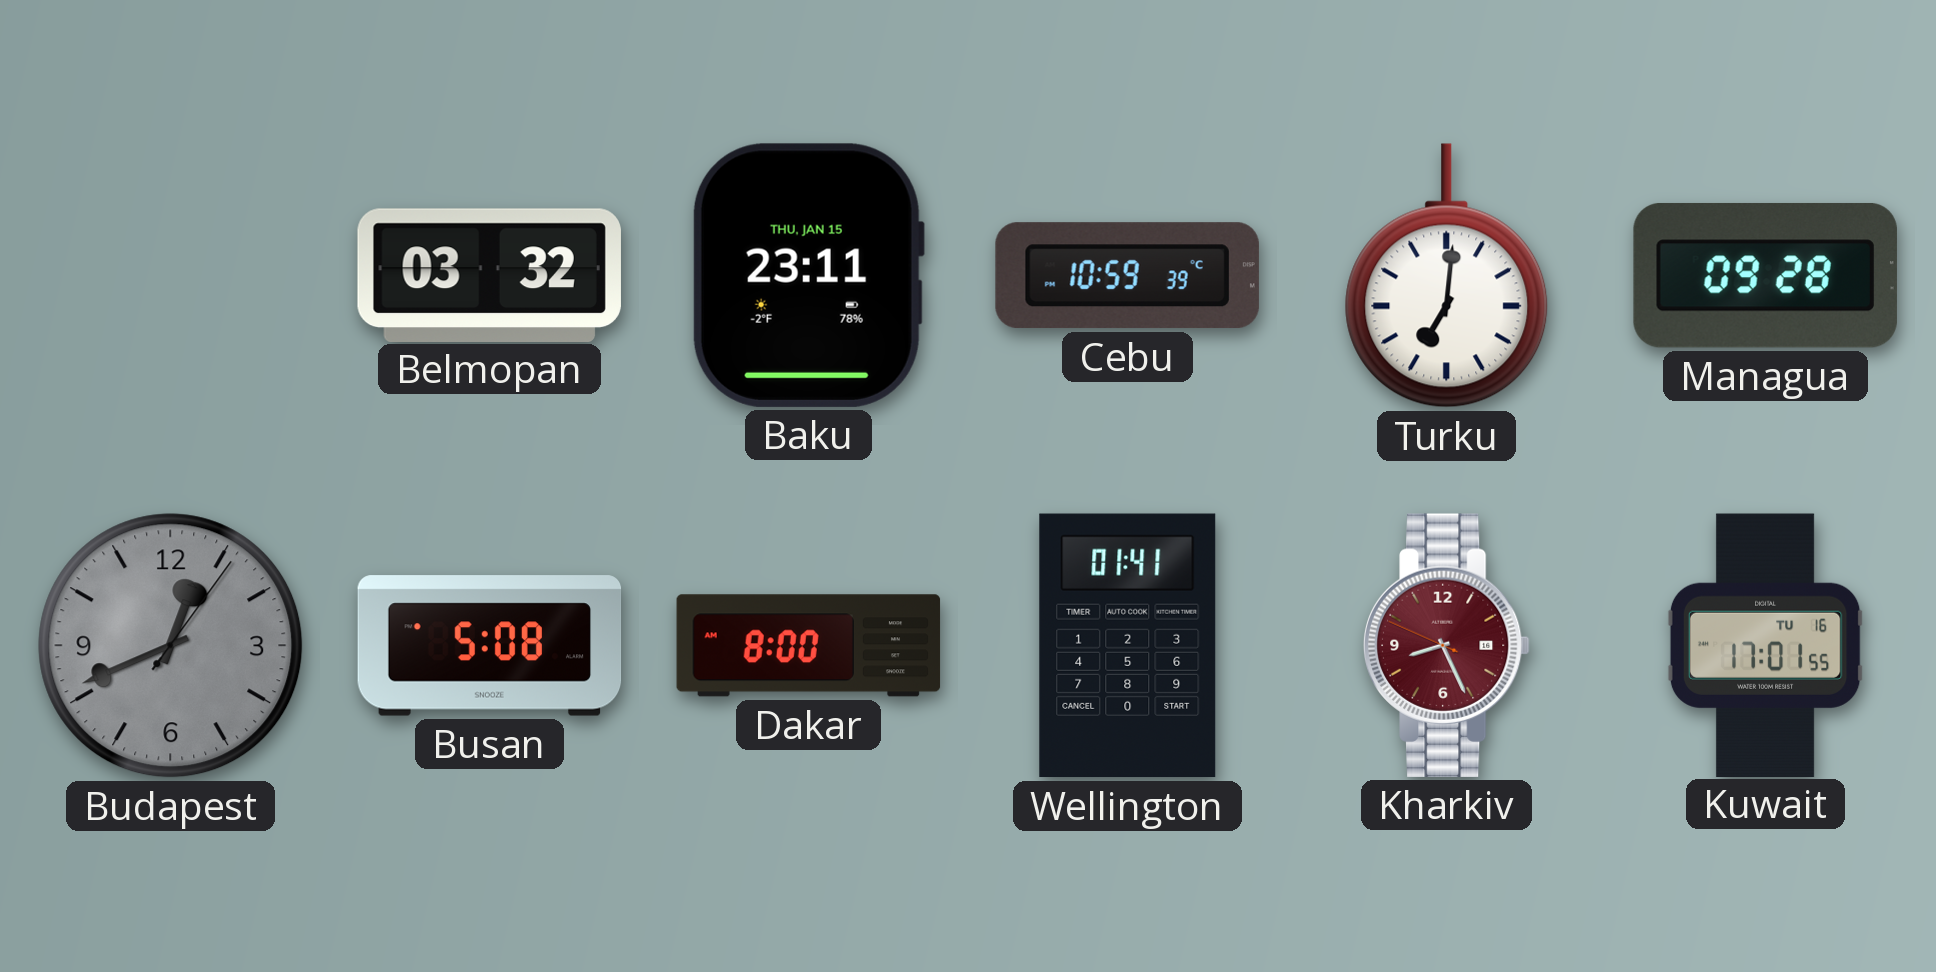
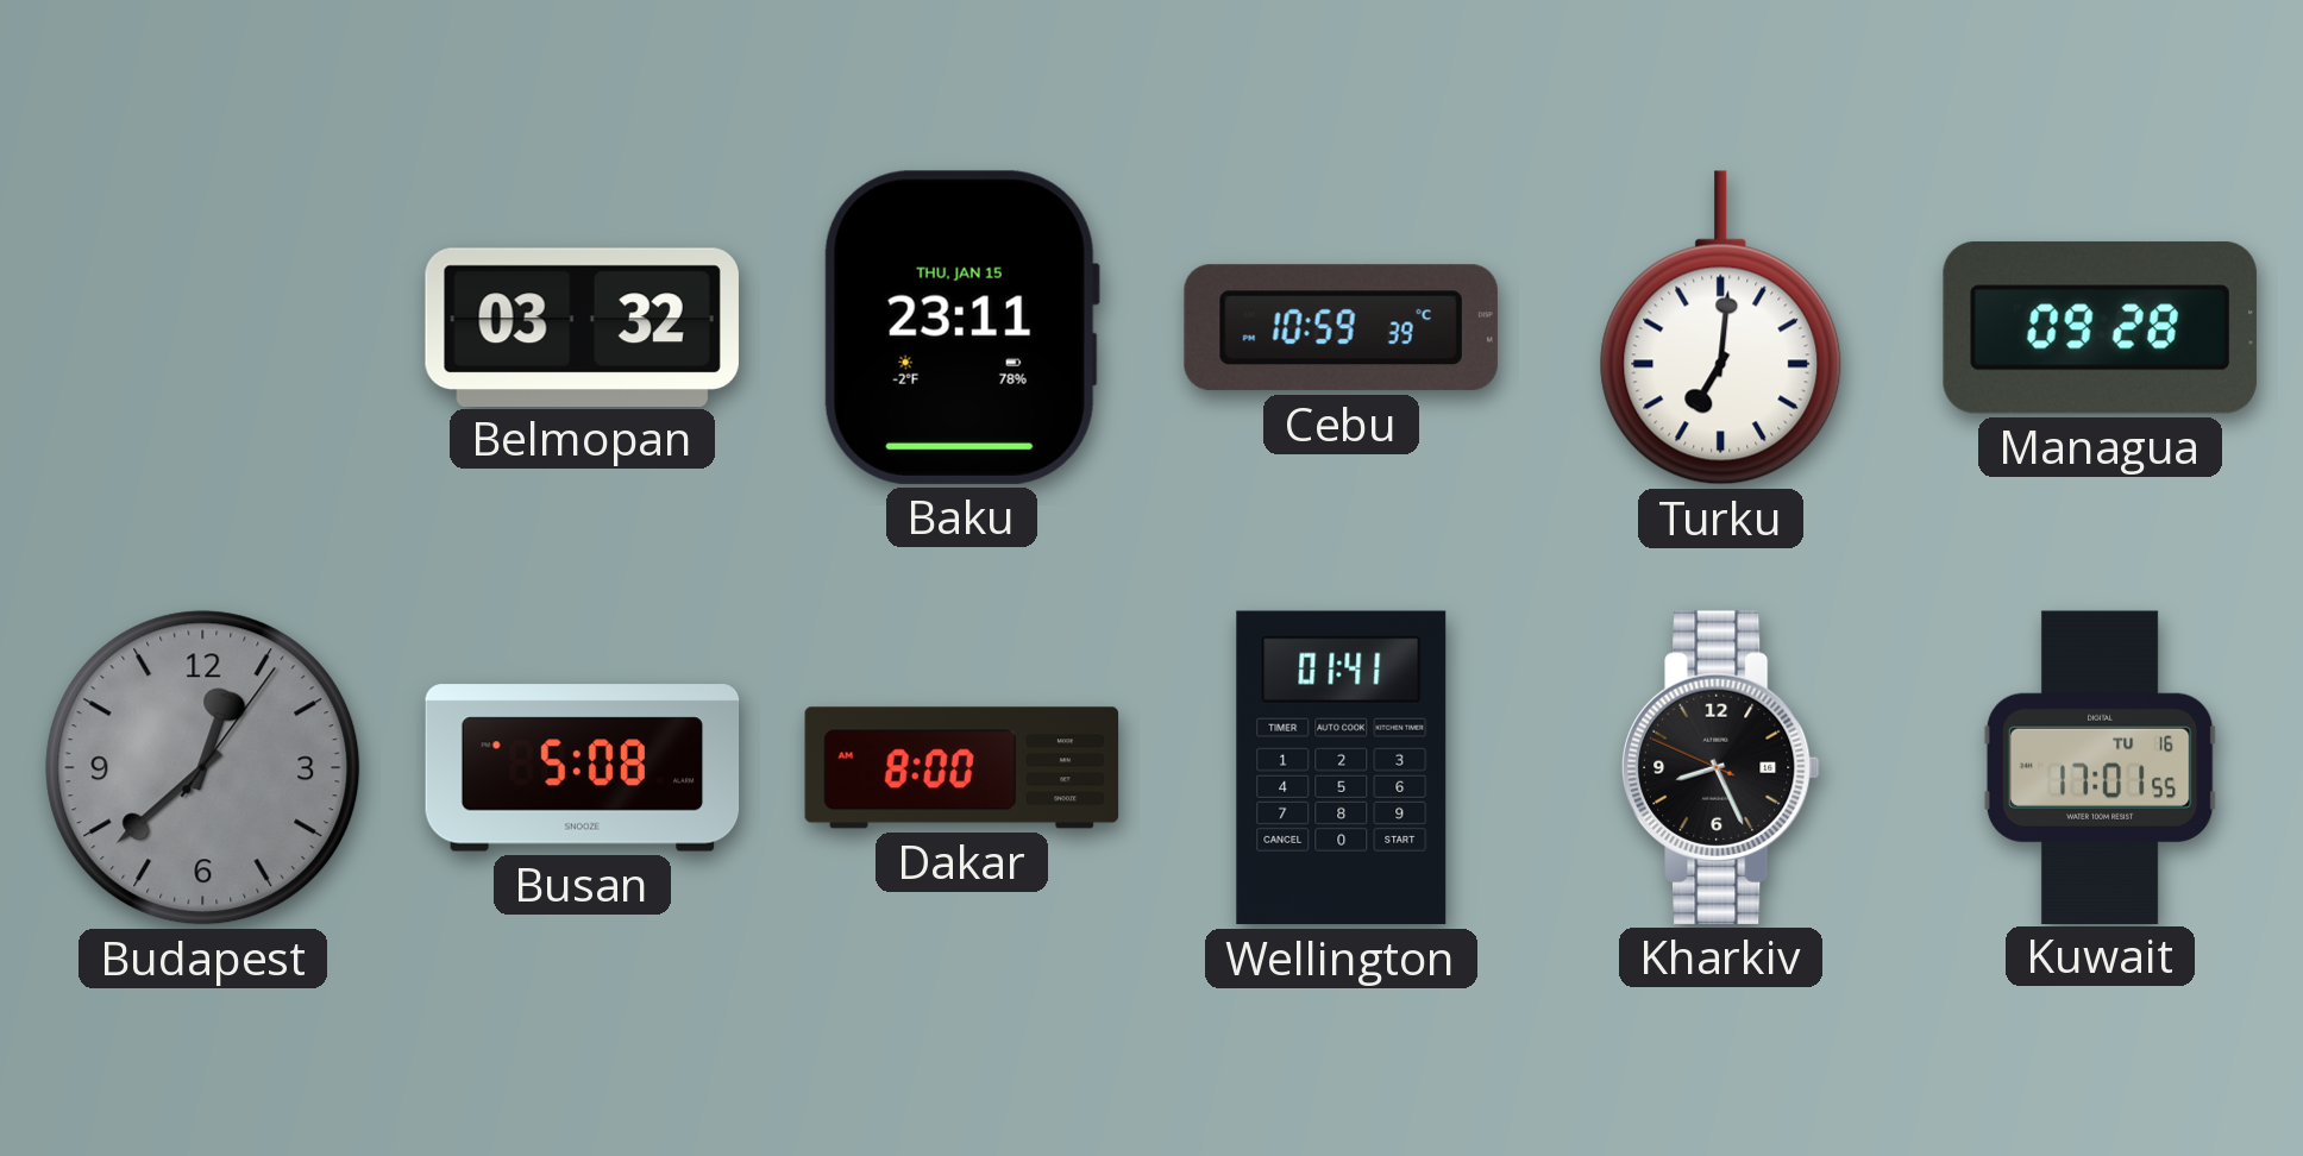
Budapest: 12:41 -> 12:38
Kharkiv dial: burgundy -> black
